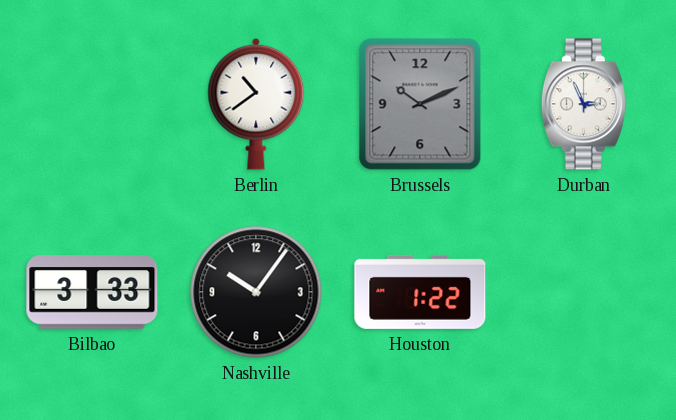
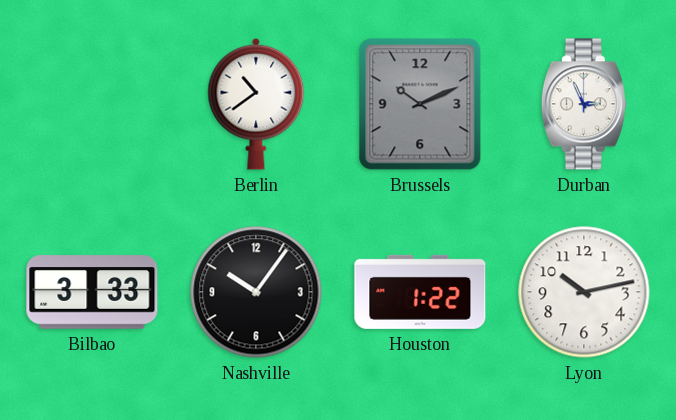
Lyon: none -> 10:13
